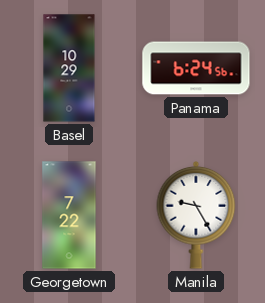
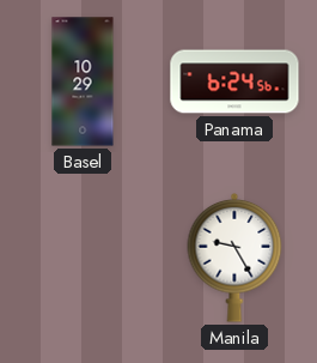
Georgetown: 7:22 -> none
